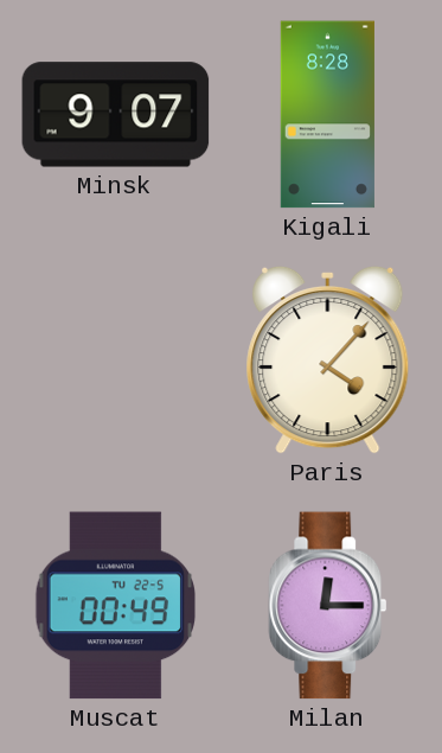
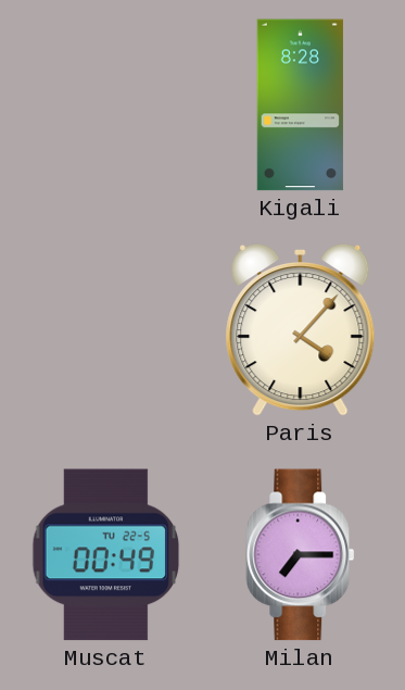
Minsk: 9:07 -> none
Milan: 12:15 -> 7:15
